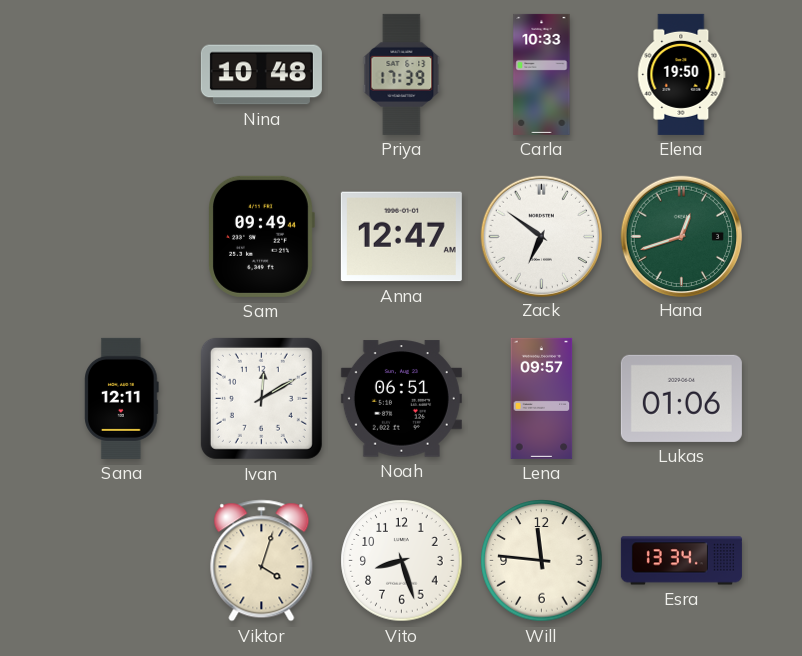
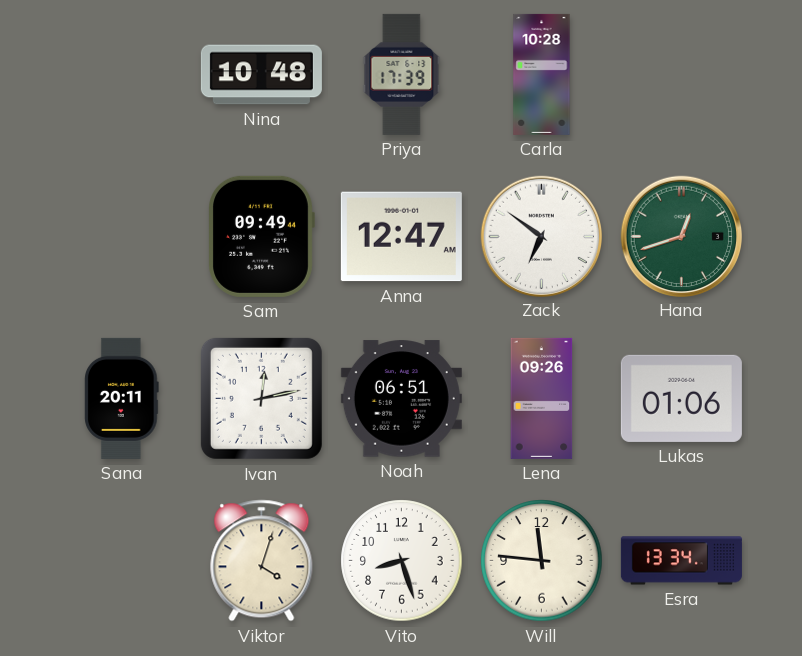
Carla: 10:33 -> 10:28
Elena: 19:50 -> none
Sana: 12:11 -> 20:11
Ivan: 12:10 -> 12:13
Lena: 09:57 -> 09:26
